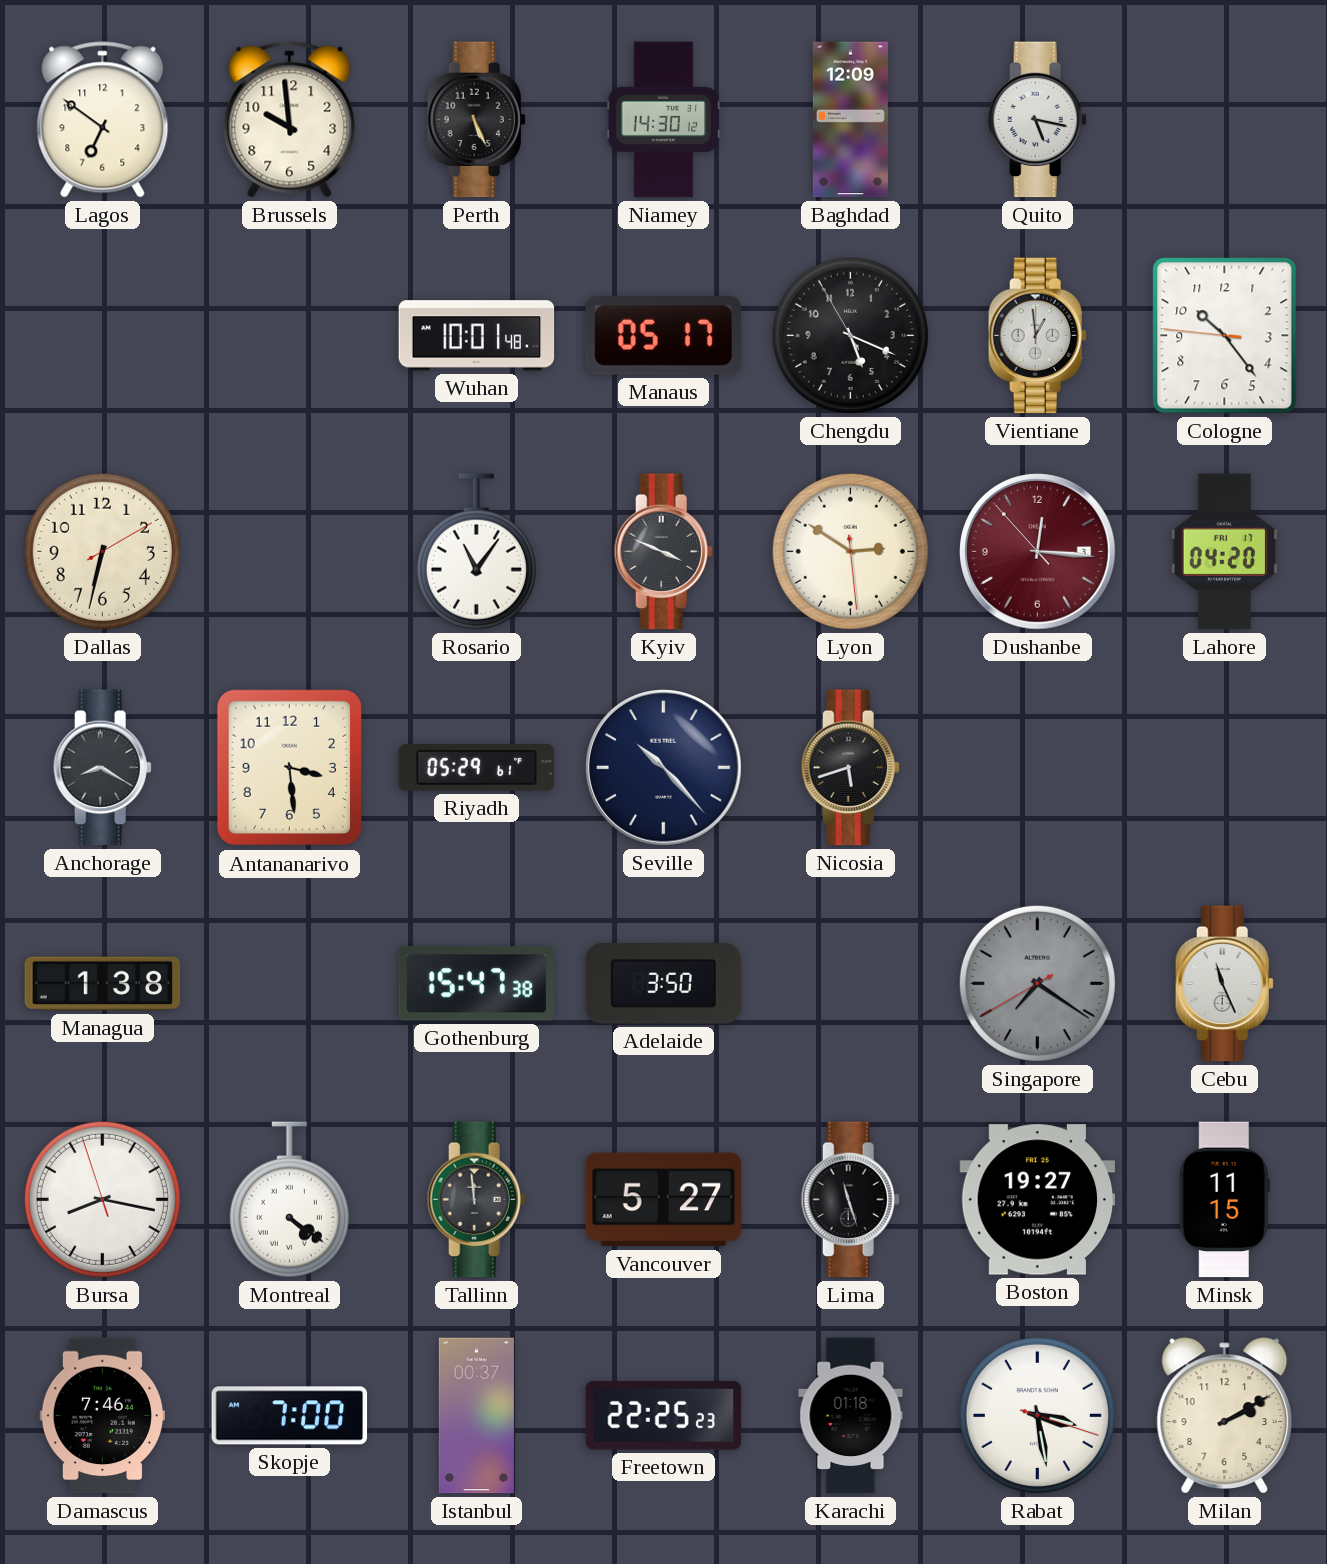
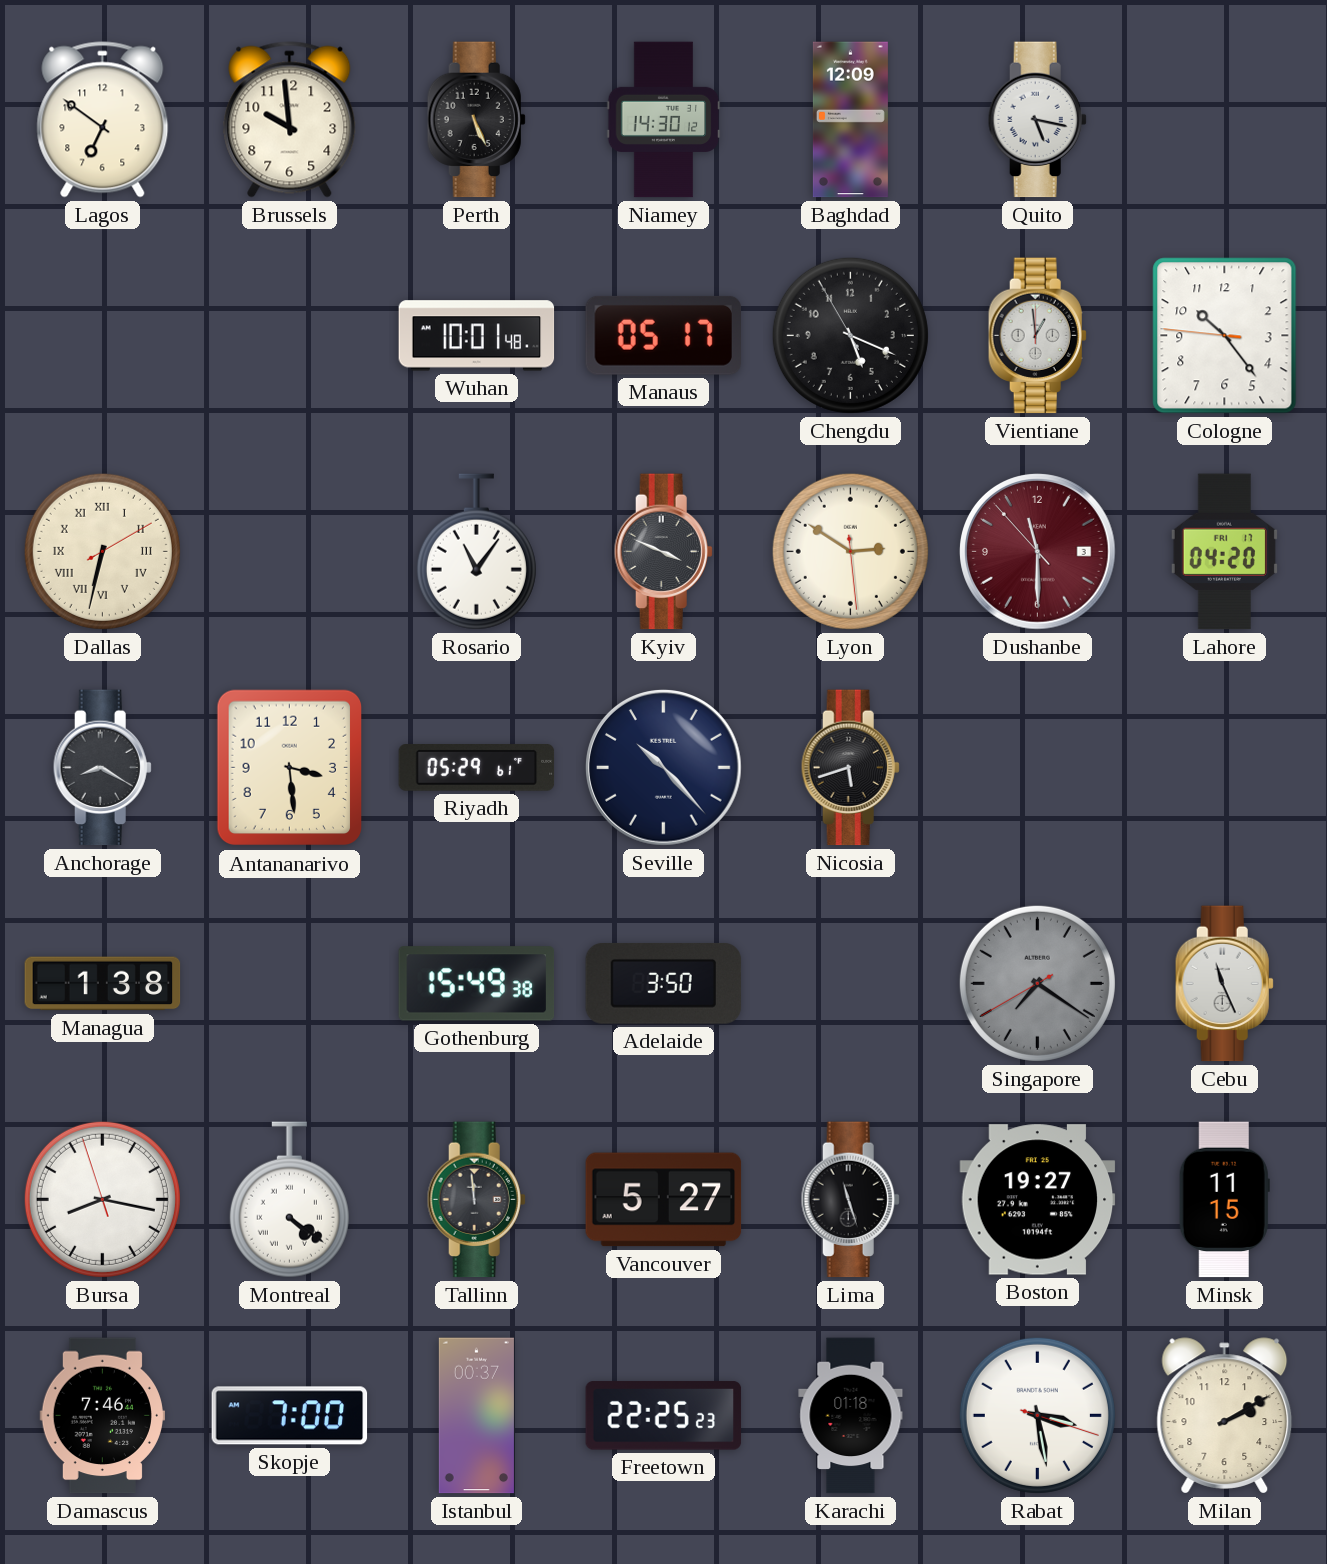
Dallas numerals: Arabic -> Roman
Dushanbe: 12:15 -> 11:29
Gothenburg: 15:47 -> 15:49
